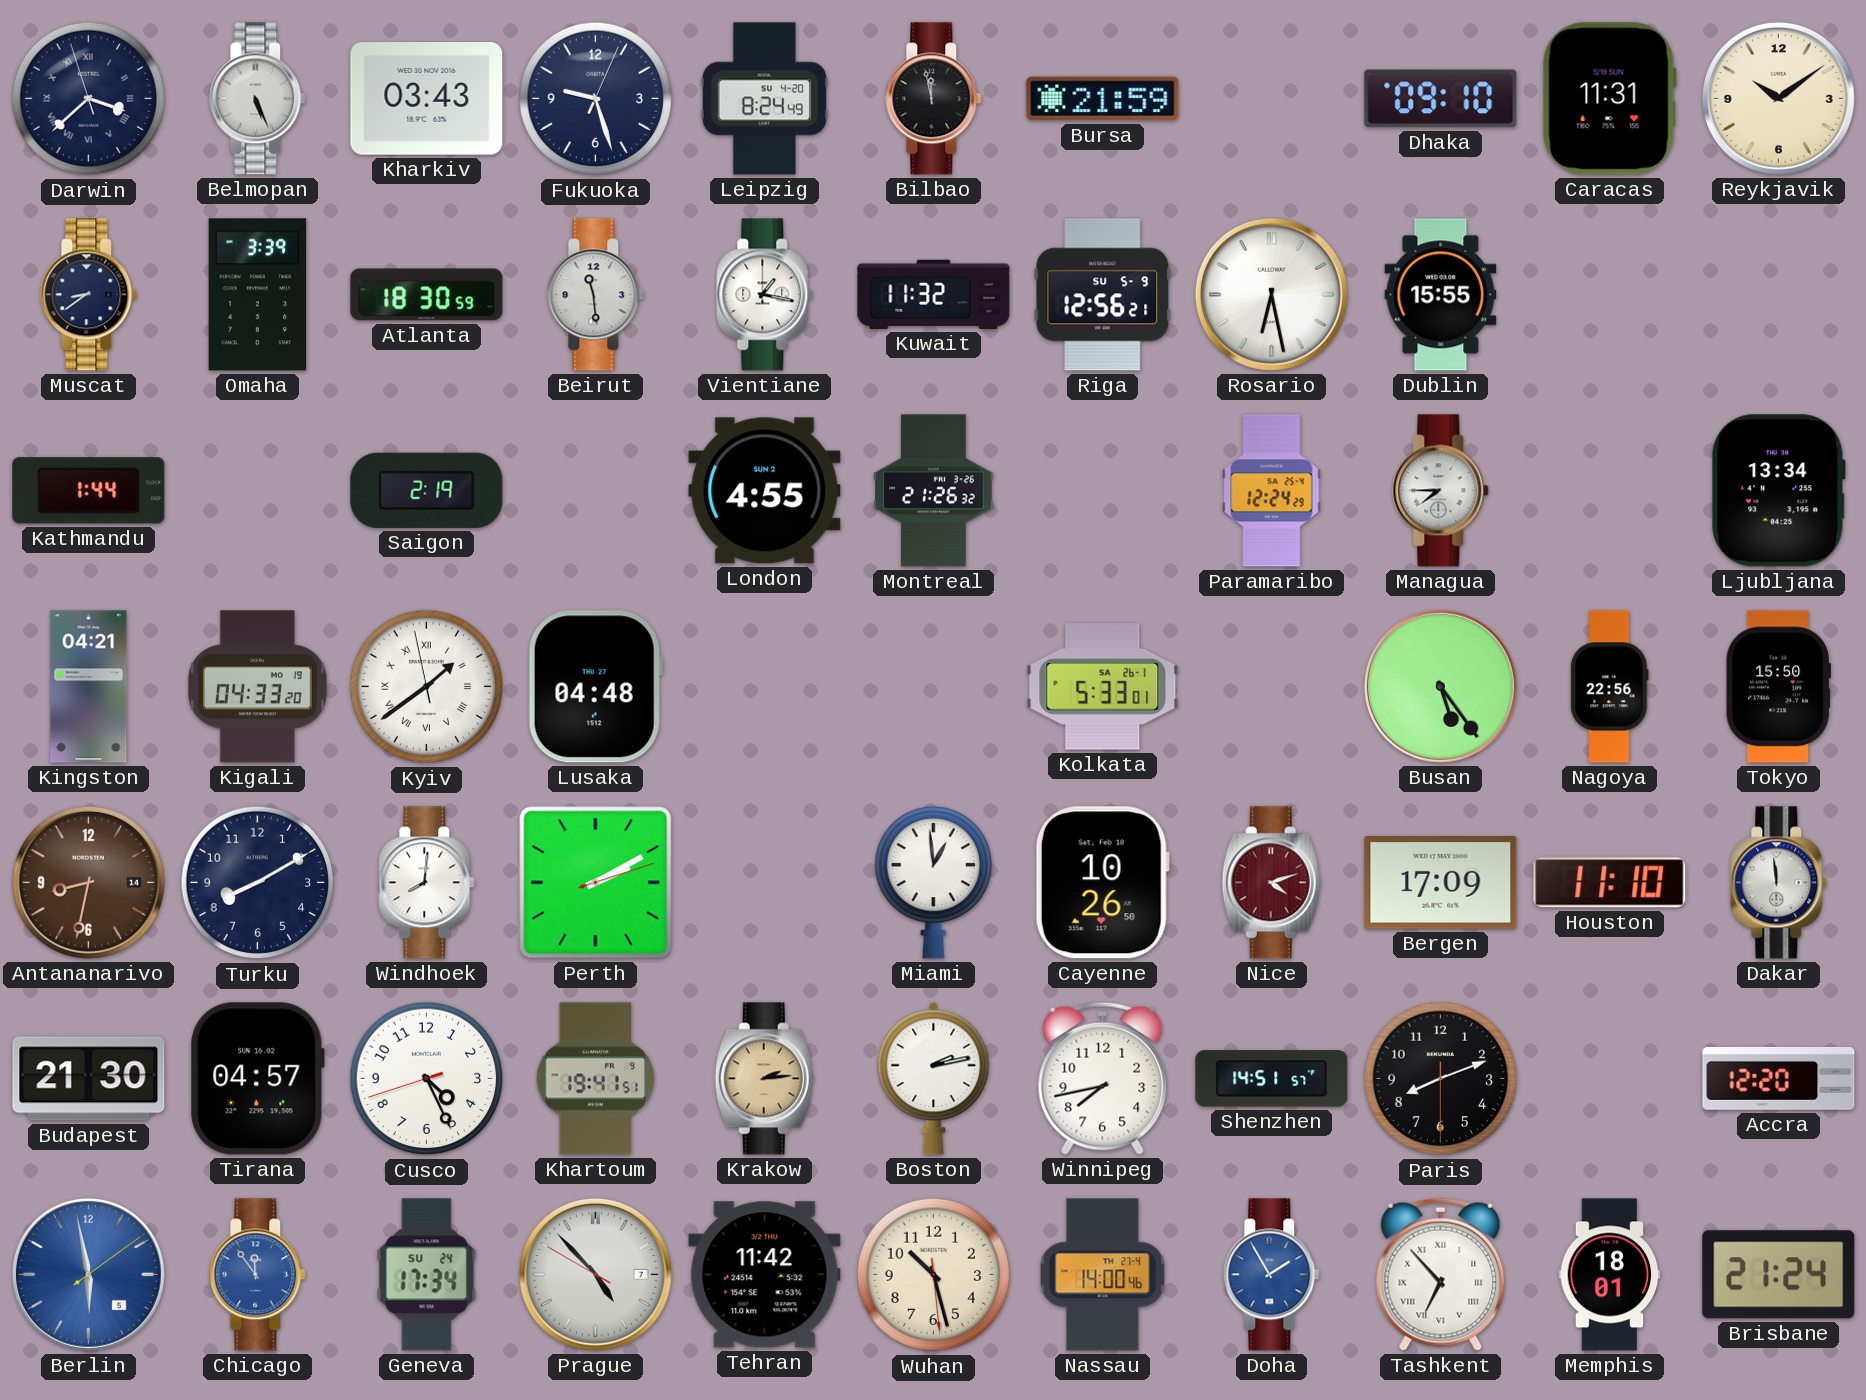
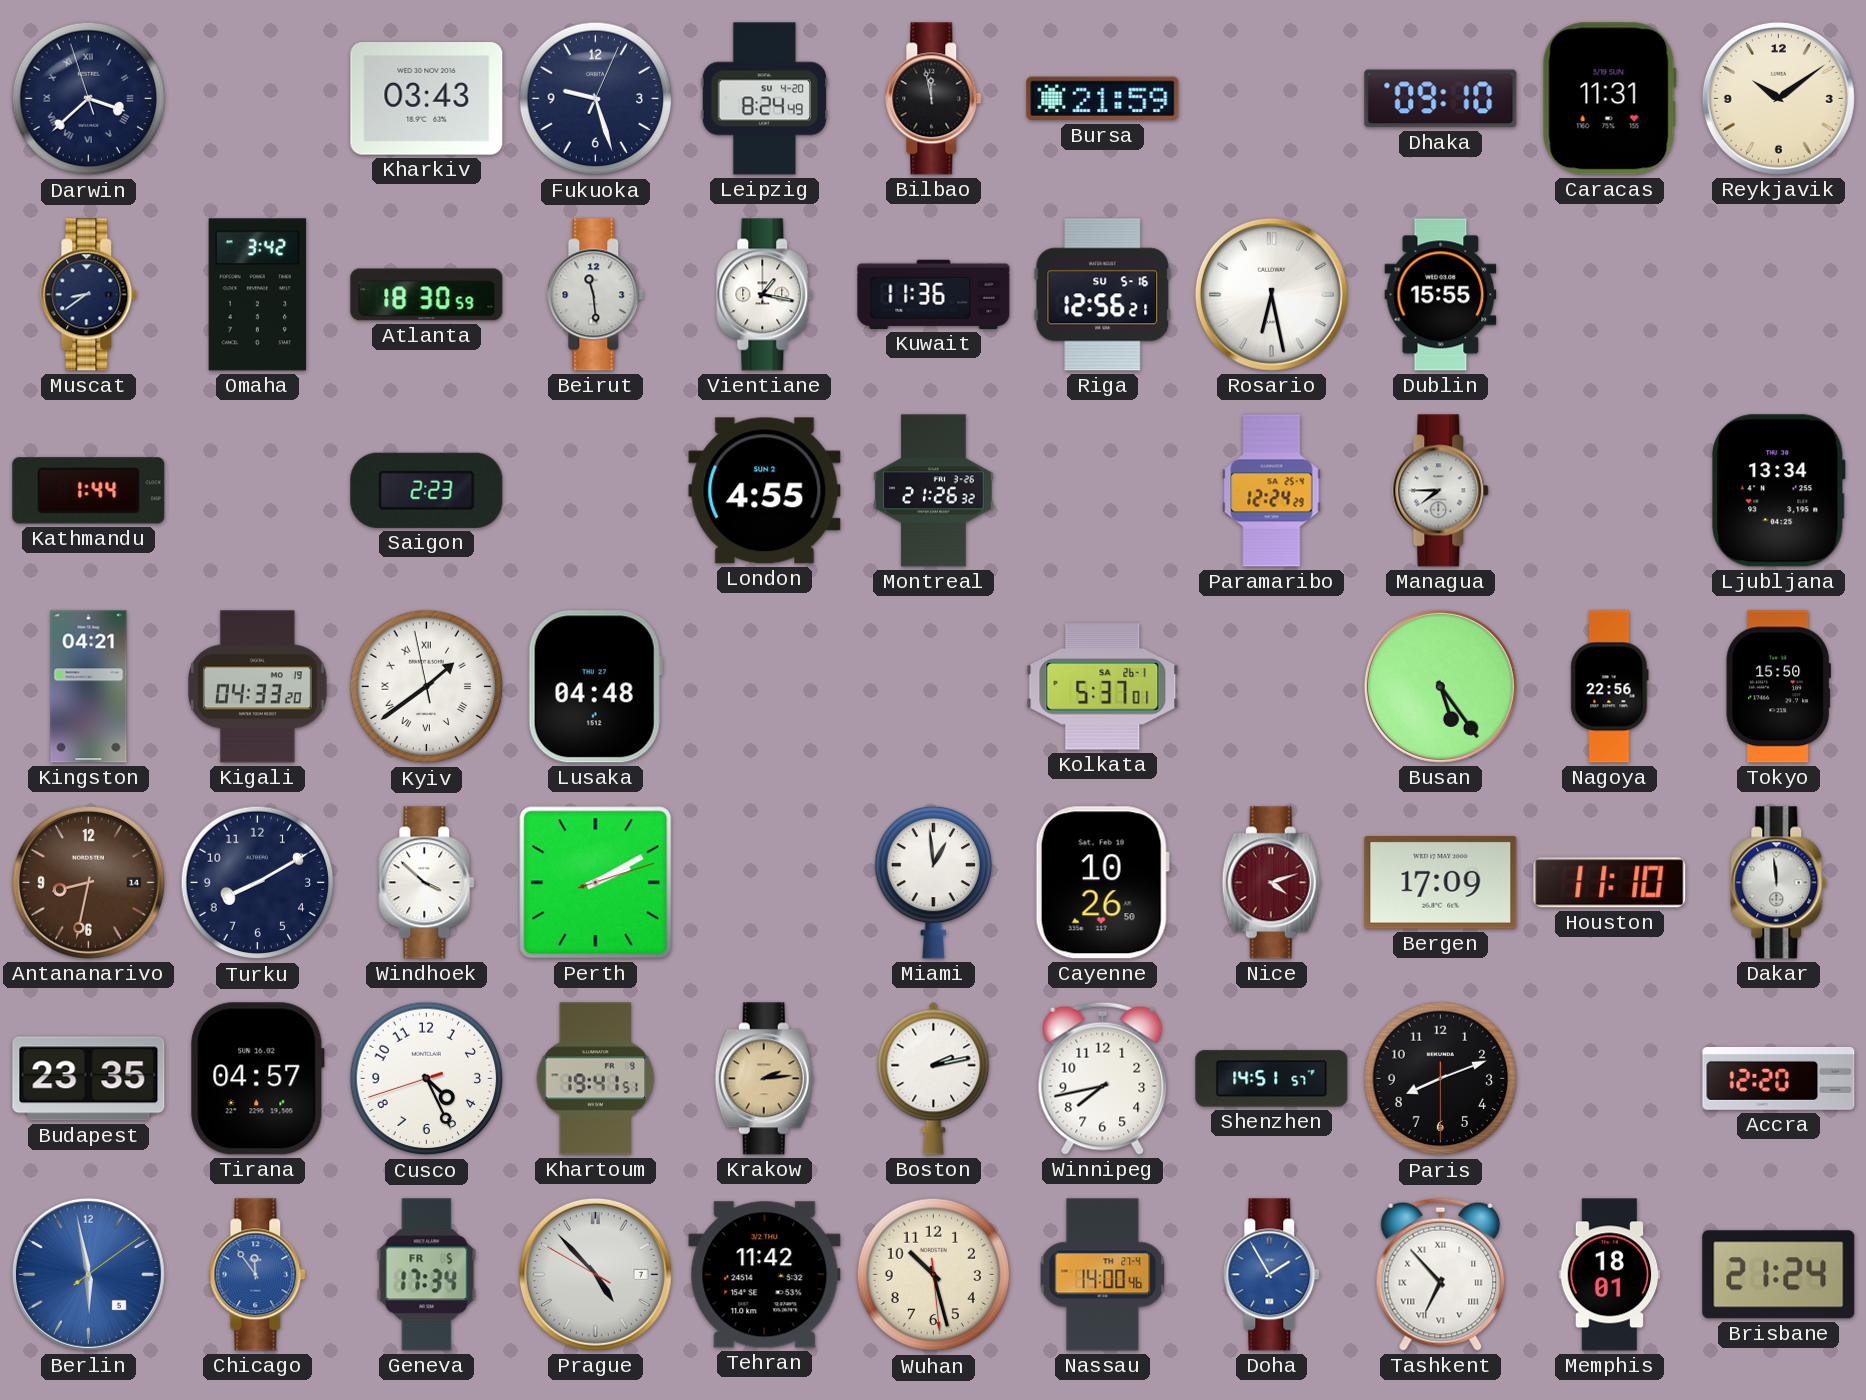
Belmopan: 5:26 -> none
Omaha: 3:39 -> 3:42
Kuwait: 11:32 -> 11:36
Riga date: SU 5-9 -> SU 5-16
Saigon: 2:19 -> 2:23
Kolkata: 5:33 -> 5:37
Windhoek: 8:01 -> 3:52
Budapest: 21:30 -> 23:35
Geneva date: SU 24 -> FR 5
